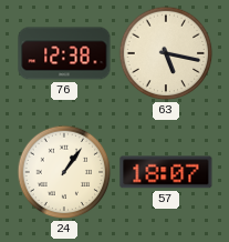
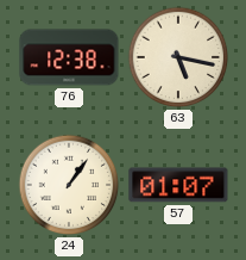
57: 18:07 -> 01:07
